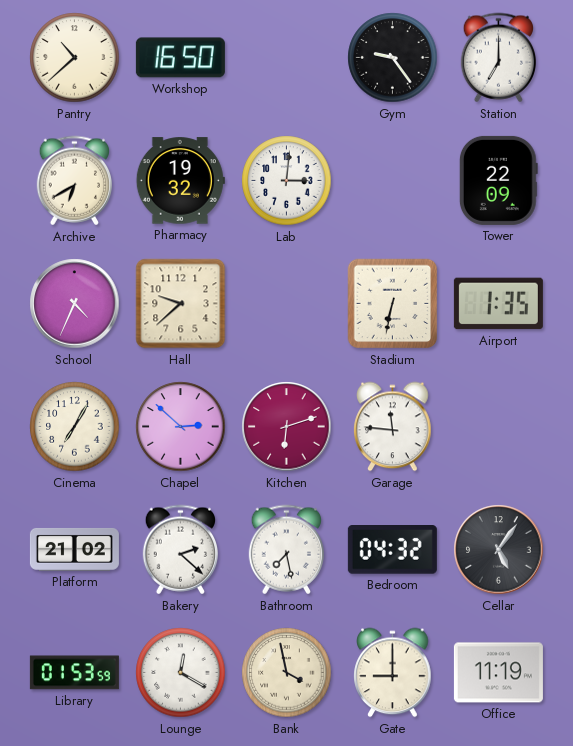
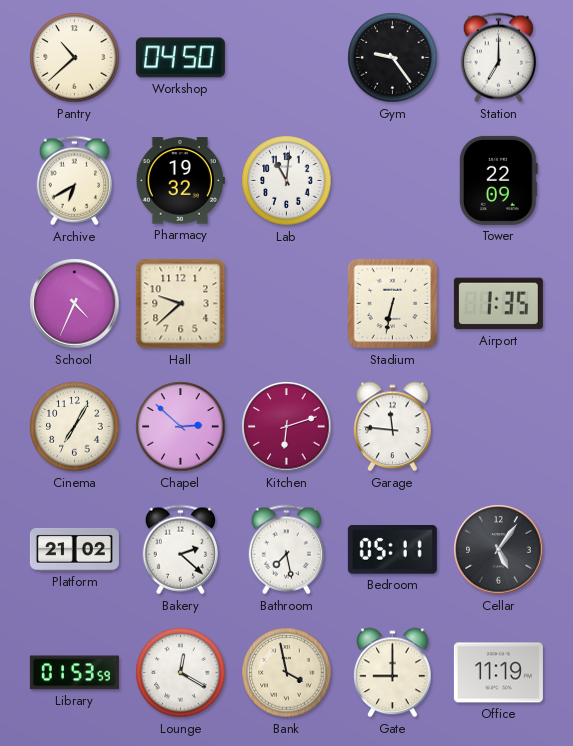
Workshop: 16:50 -> 04:50
Lab: 3:01 -> 11:01
Bedroom: 04:32 -> 05:11
